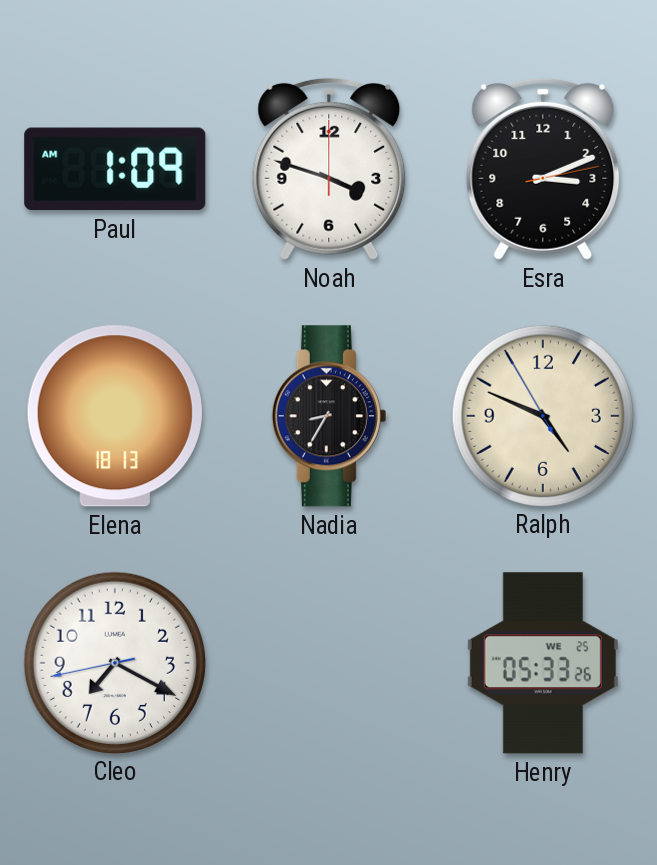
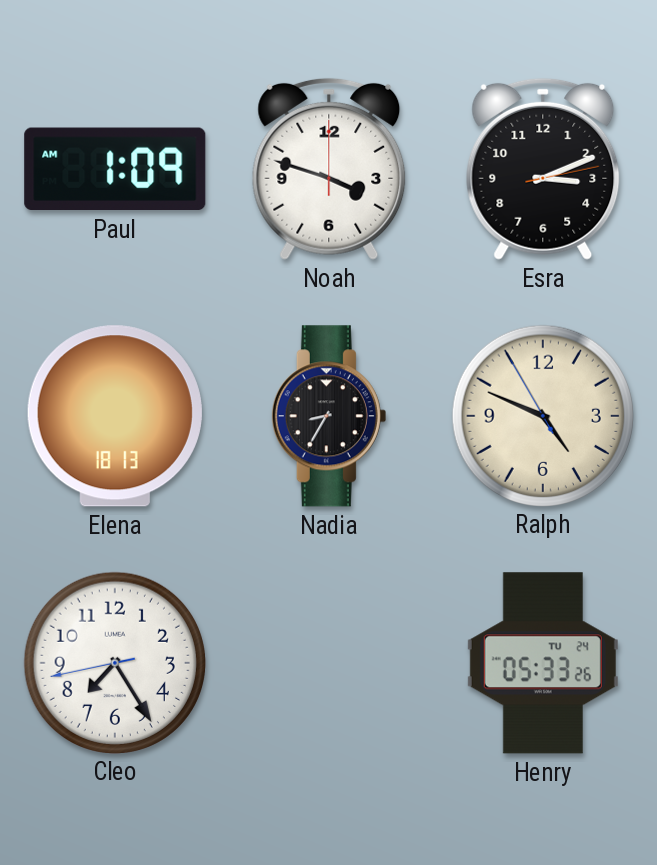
Cleo: 7:19 -> 7:24
Henry date: WE 25 -> TU 24
